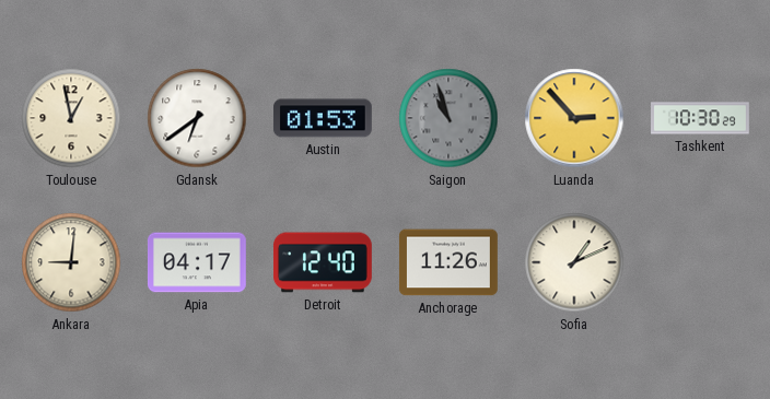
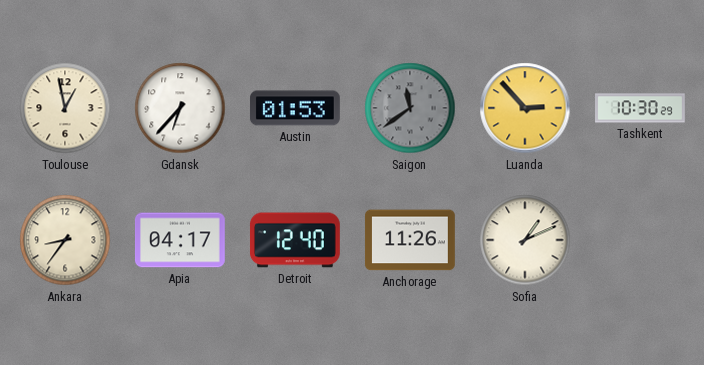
Gdansk: 6:39 -> 6:37
Saigon: 10:57 -> 11:39
Ankara: 9:01 -> 8:36
